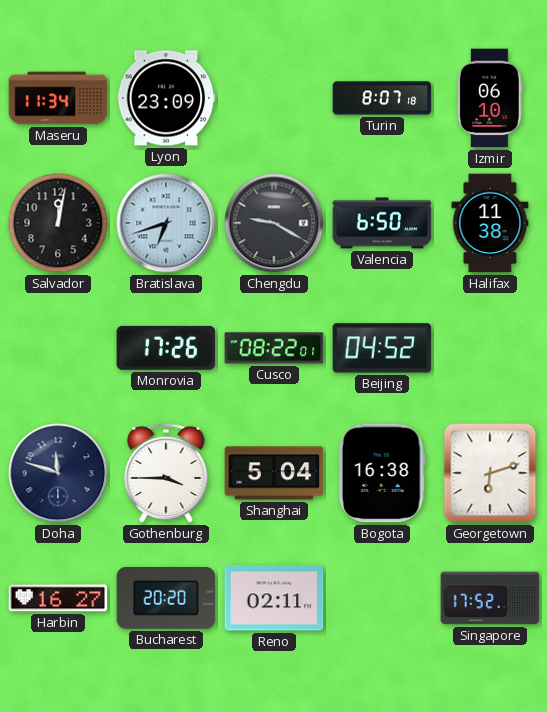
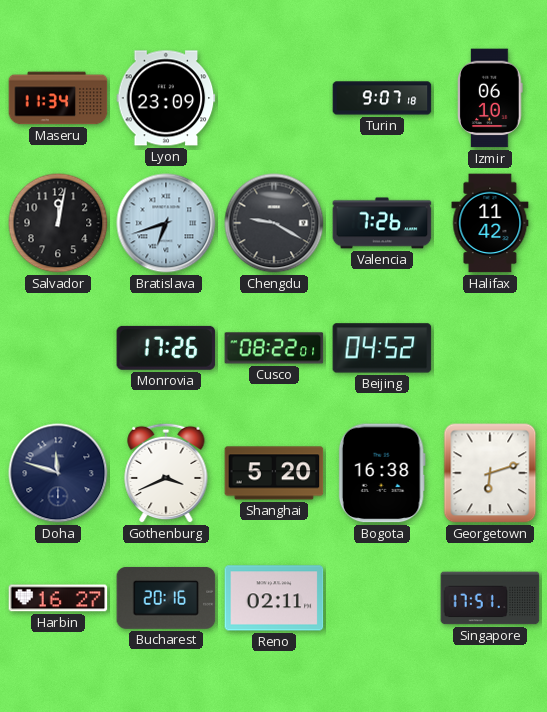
Turin: 8:07 -> 9:07
Valencia: 6:50 -> 7:26
Halifax: 11:38 -> 11:42
Gothenburg: 3:45 -> 3:41
Shanghai: 5:04 -> 5:20
Bucharest: 20:20 -> 20:16
Singapore: 17:52 -> 17:51
